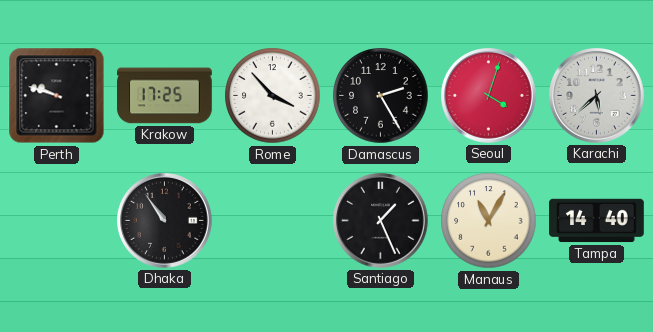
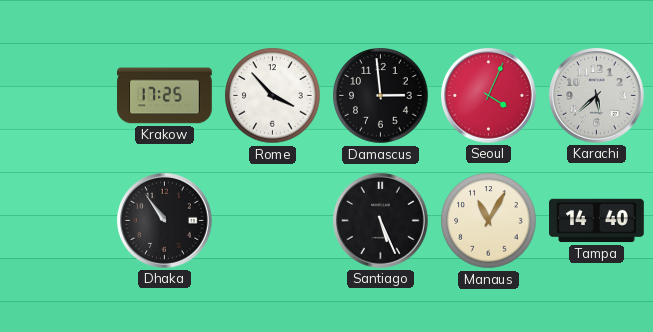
Perth: 9:48 -> none
Damascus: 2:25 -> 2:59
Seoul: 4:03 -> 4:04
Santiago: 1:26 -> 5:26
